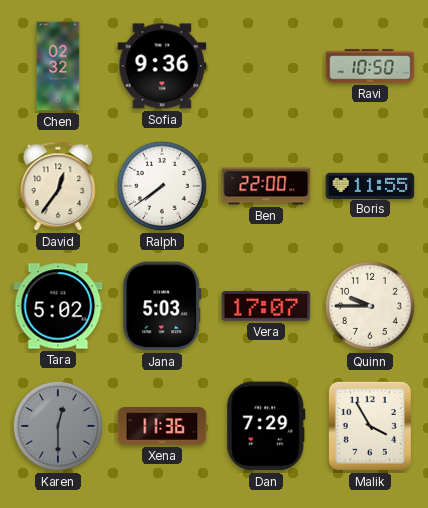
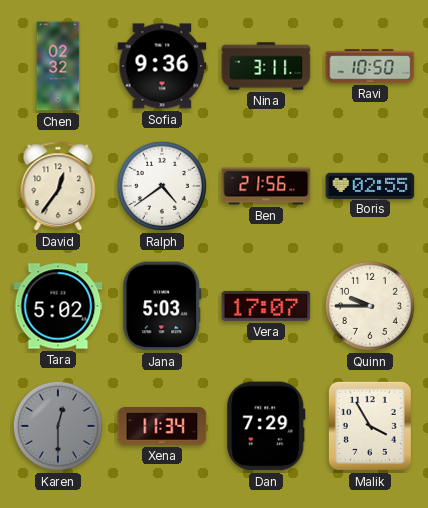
Nina: none -> 3:11
Ralph: 7:39 -> 4:39
Ben: 22:00 -> 21:56
Boris: 11:55 -> 02:55
Xena: 11:36 -> 11:34
